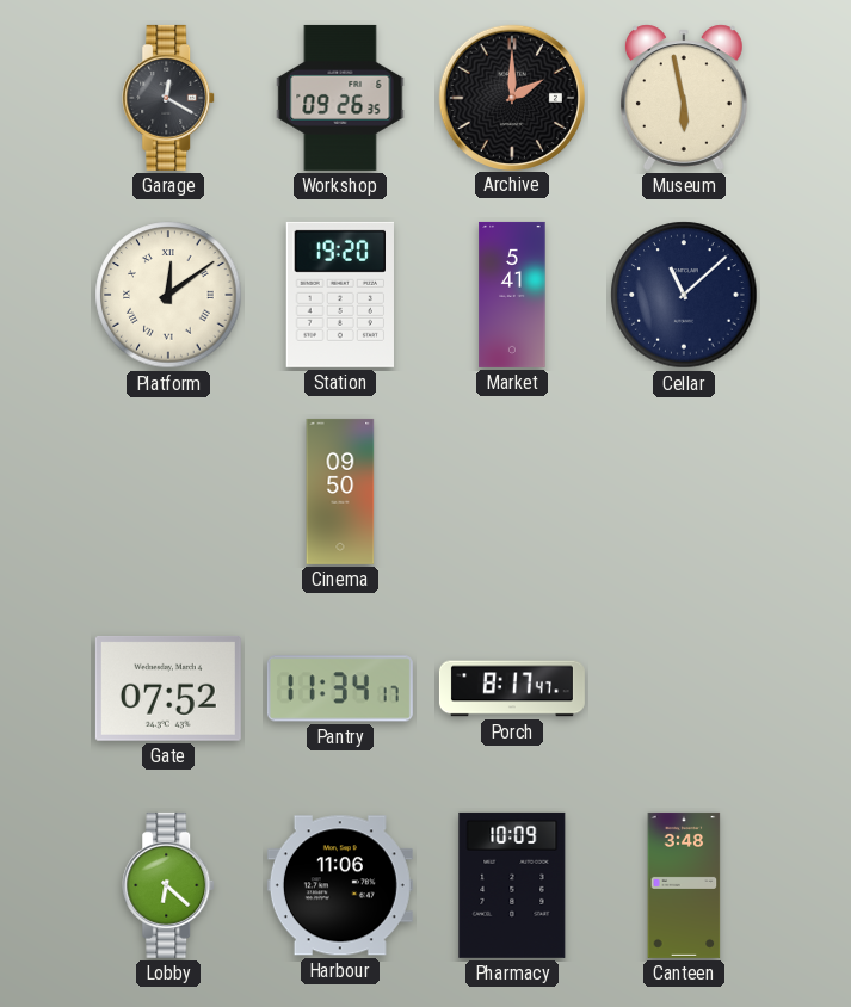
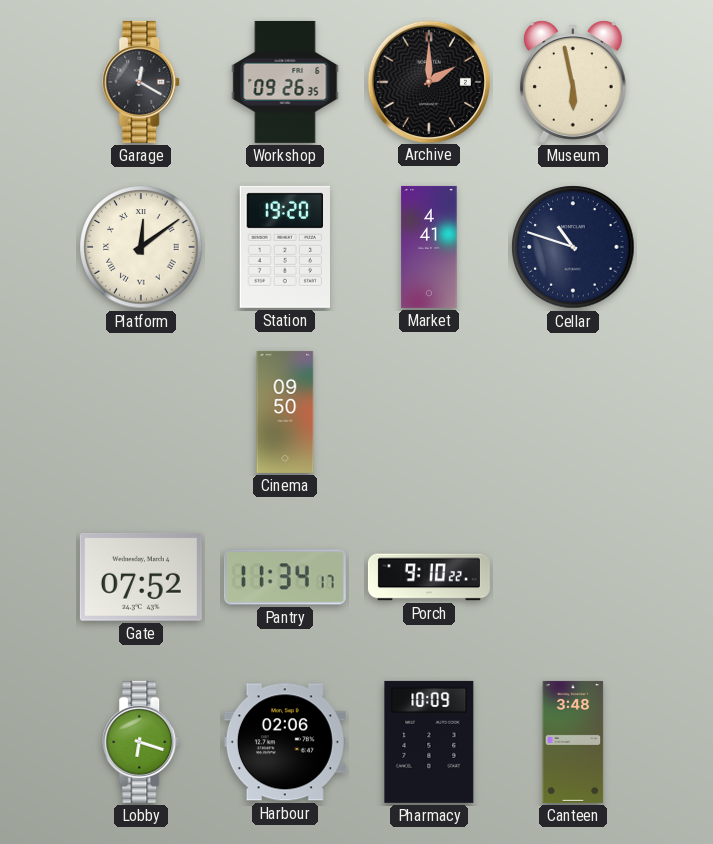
Market: 5:41 -> 4:41
Cellar: 11:08 -> 10:48
Porch: 8:17 -> 9:10
Lobby: 6:22 -> 6:18
Harbour: 11:06 -> 02:06
